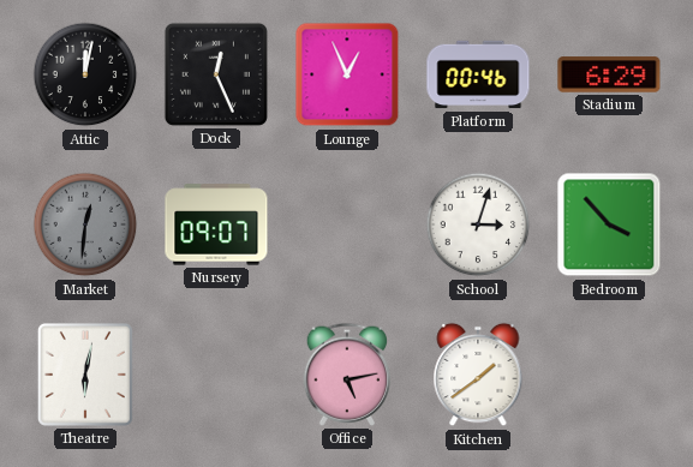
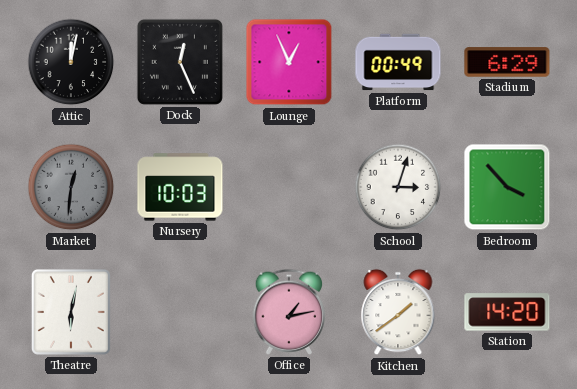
Platform: 00:46 -> 00:49
Nursery: 09:07 -> 10:03
Office: 5:13 -> 1:13
Station: none -> 14:20
